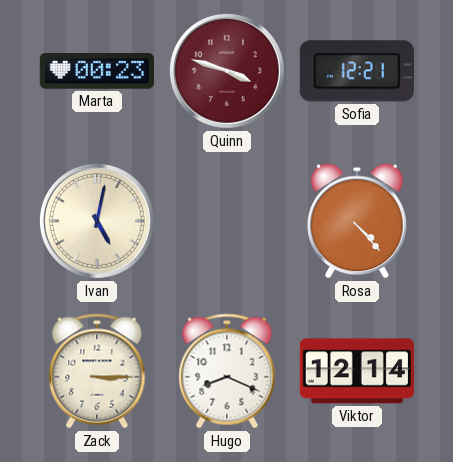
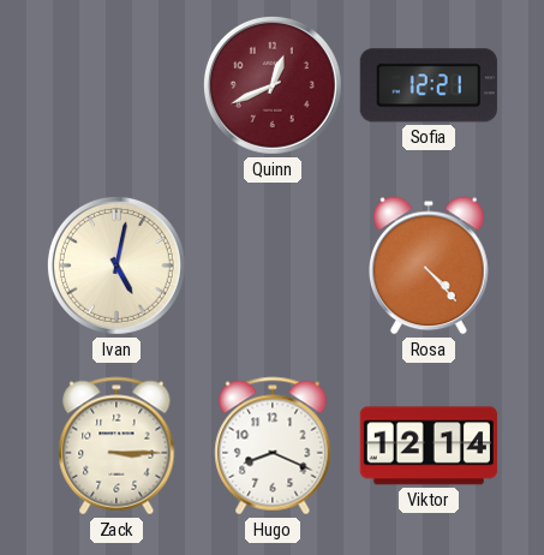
Marta: 00:23 -> none
Quinn: 3:48 -> 12:41
